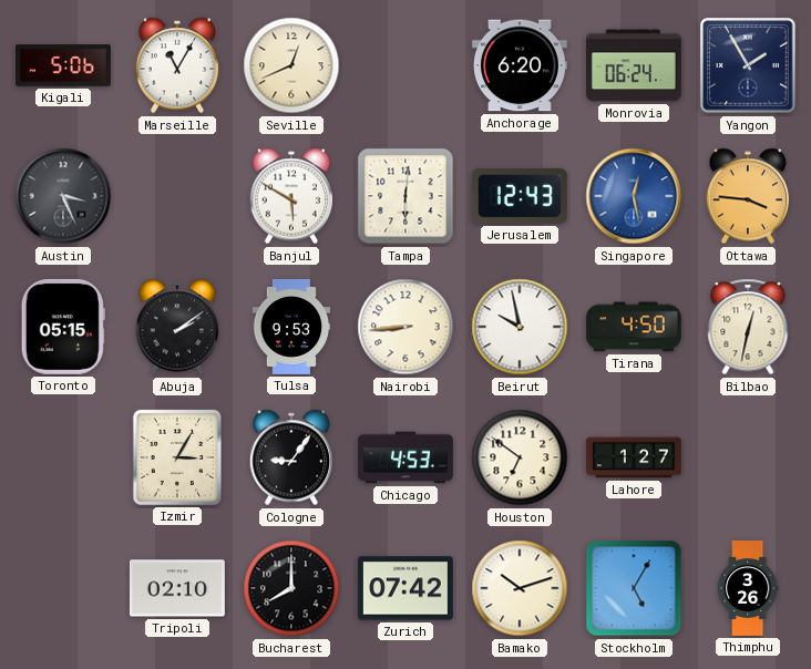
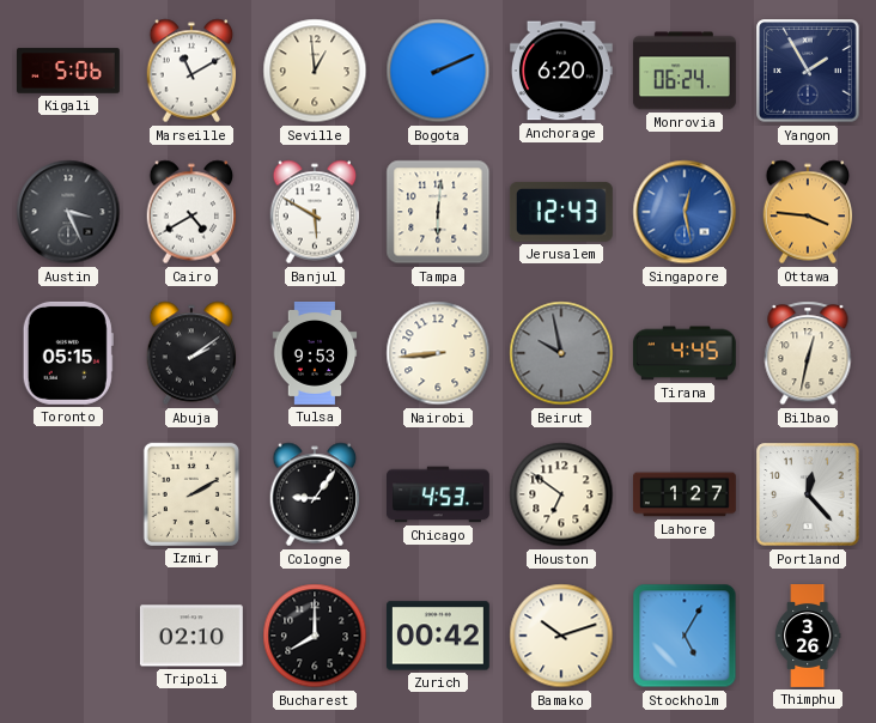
Marseille: 11:05 -> 11:10
Seville: 12:41 -> 12:59
Bogota: none -> 2:11
Cairo: none -> 4:40
Beirut dial: white -> grey
Tirana: 4:50 -> 4:45
Izmir: 3:05 -> 2:10
Portland: none -> 12:23
Zurich: 07:42 -> 00:42
